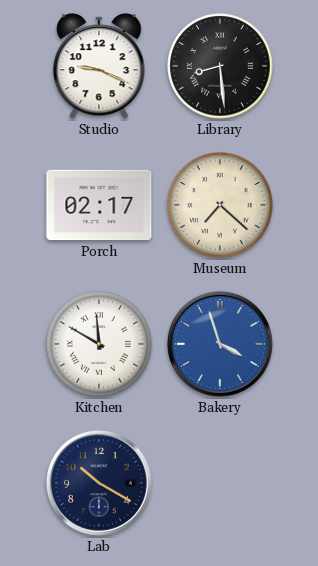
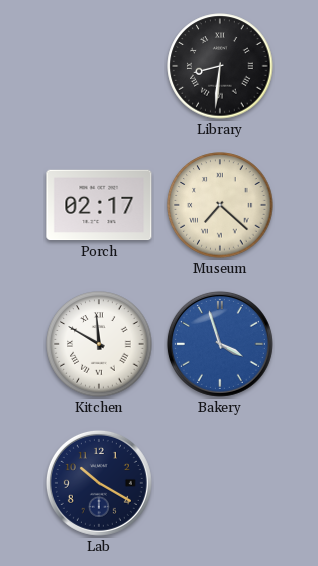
Studio: 9:19 -> none
Library: 8:29 -> 8:31
